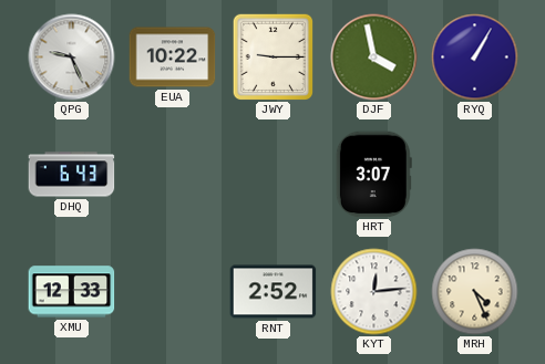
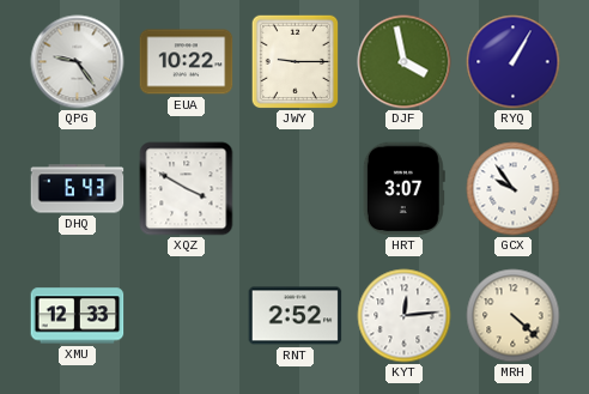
QPG: 9:26 -> 9:24
XQZ: none -> 3:50
GCX: none -> 9:54
MRH: 4:26 -> 4:22
